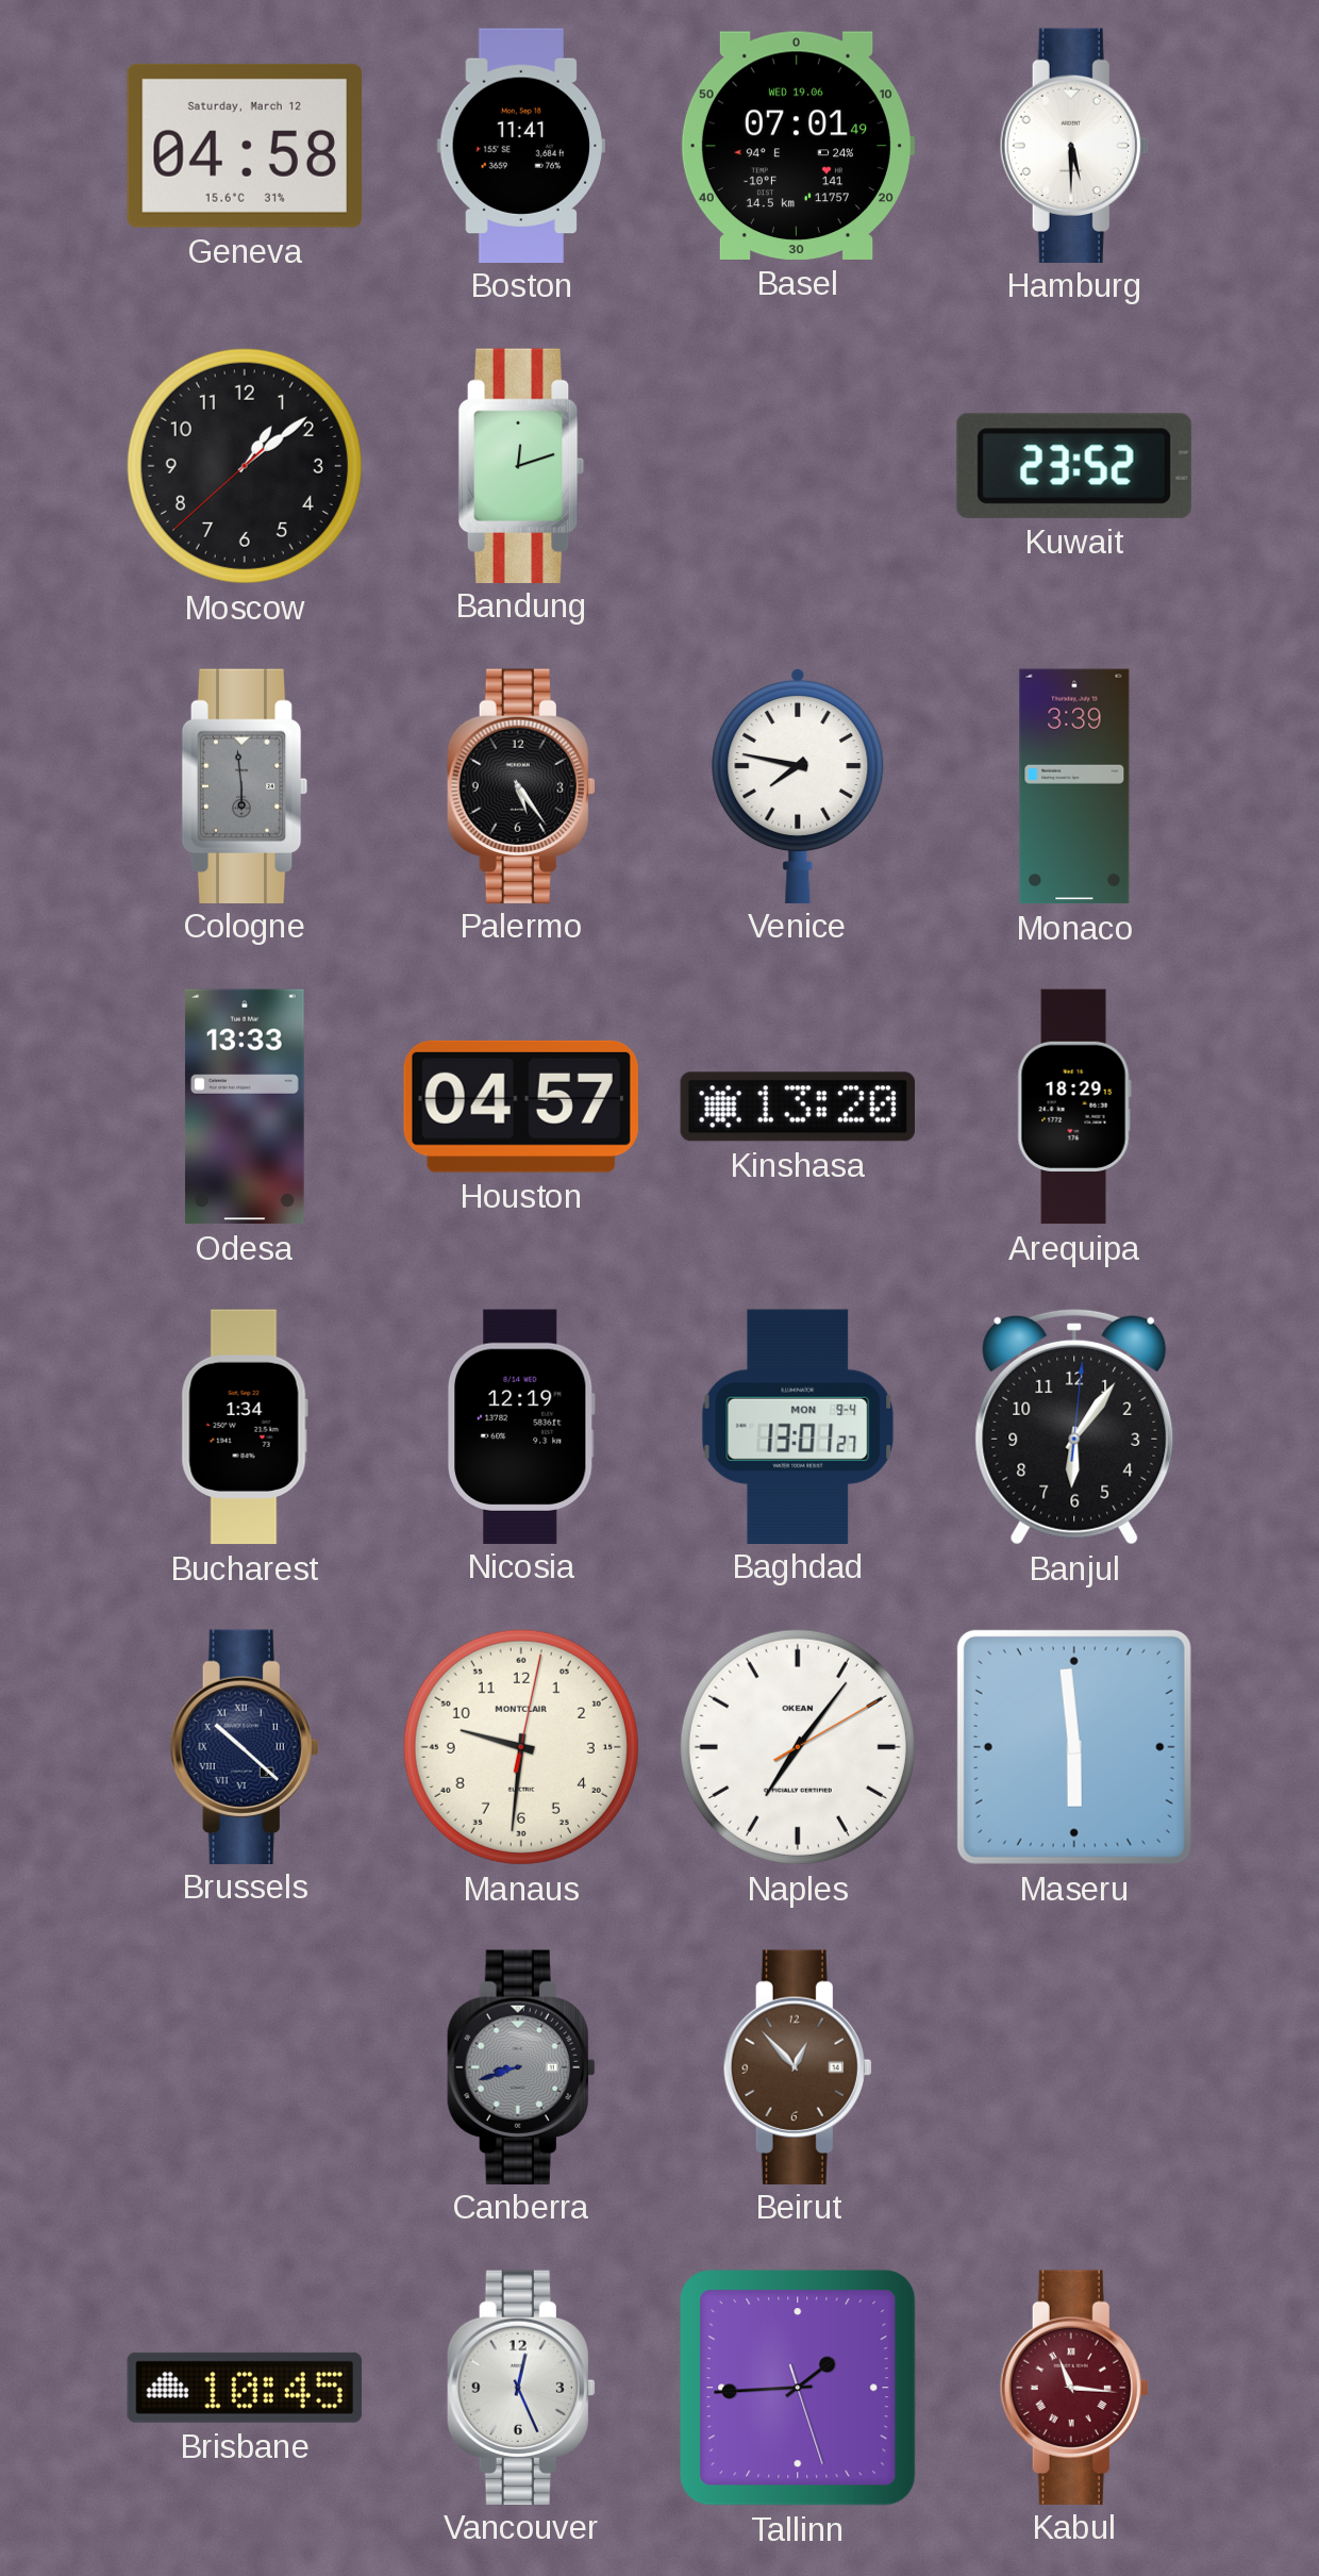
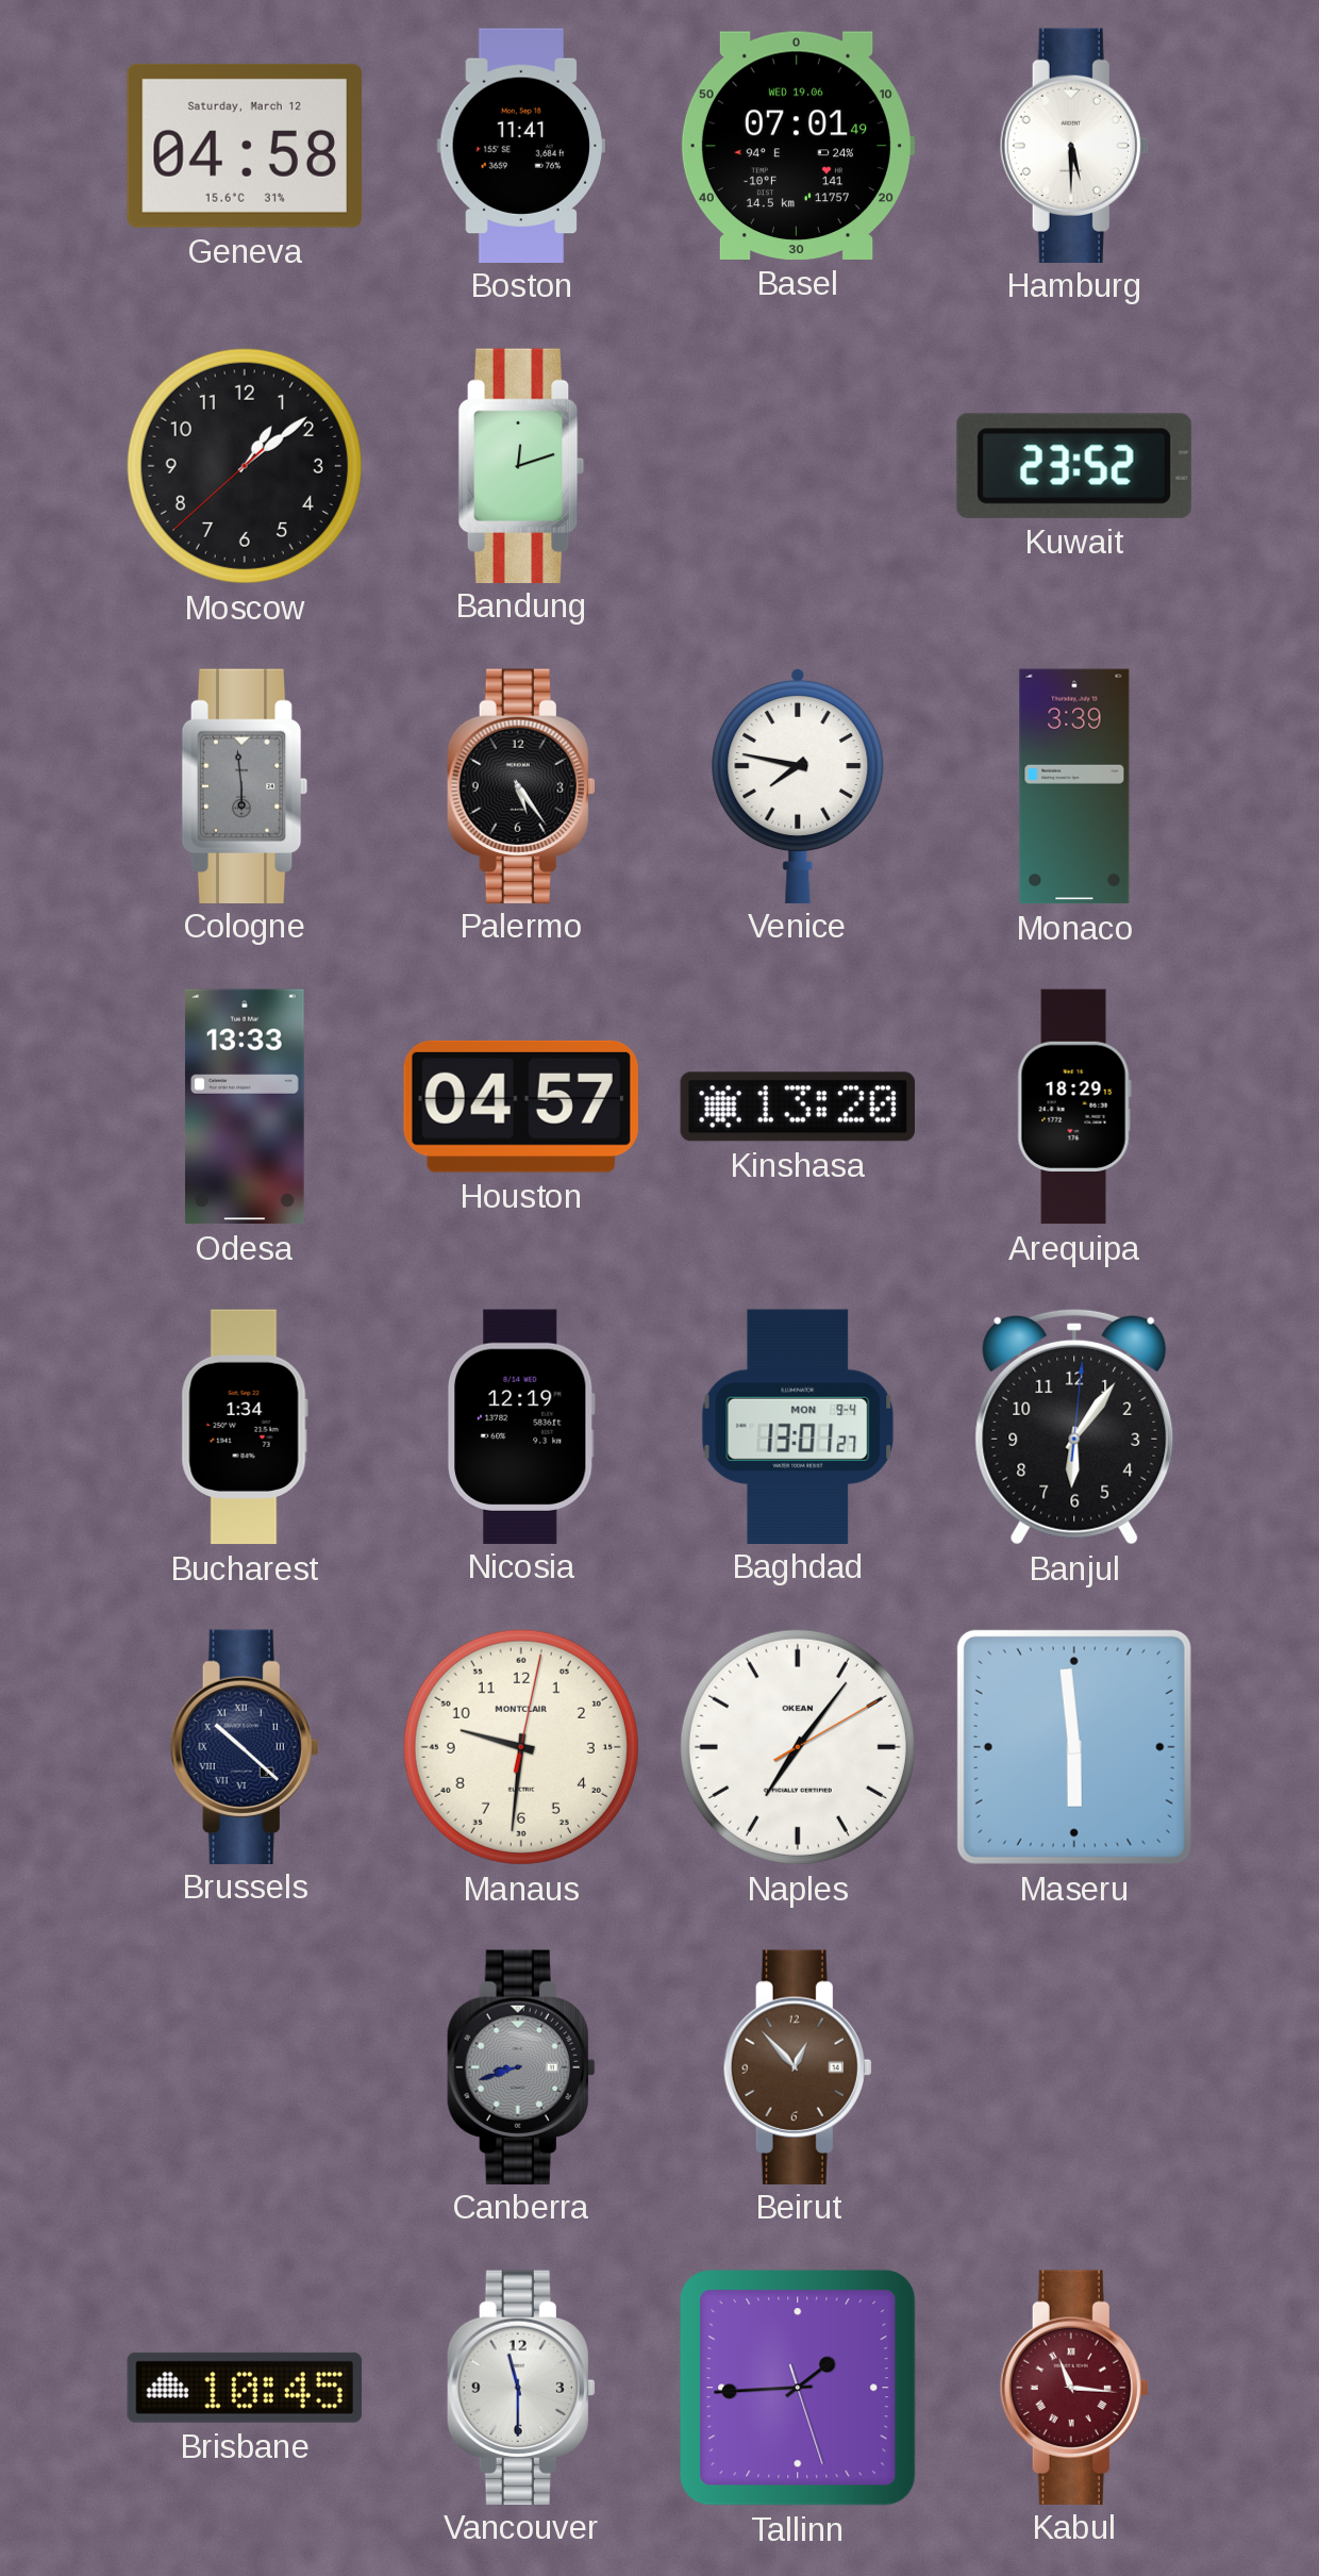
Vancouver: 12:26 -> 11:30
